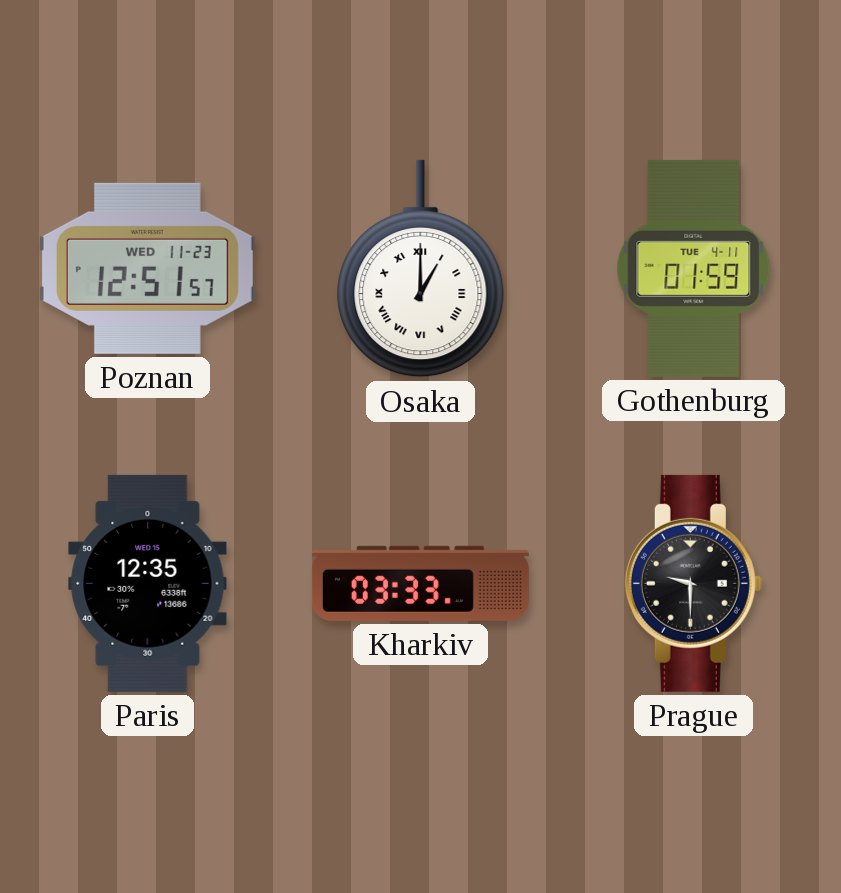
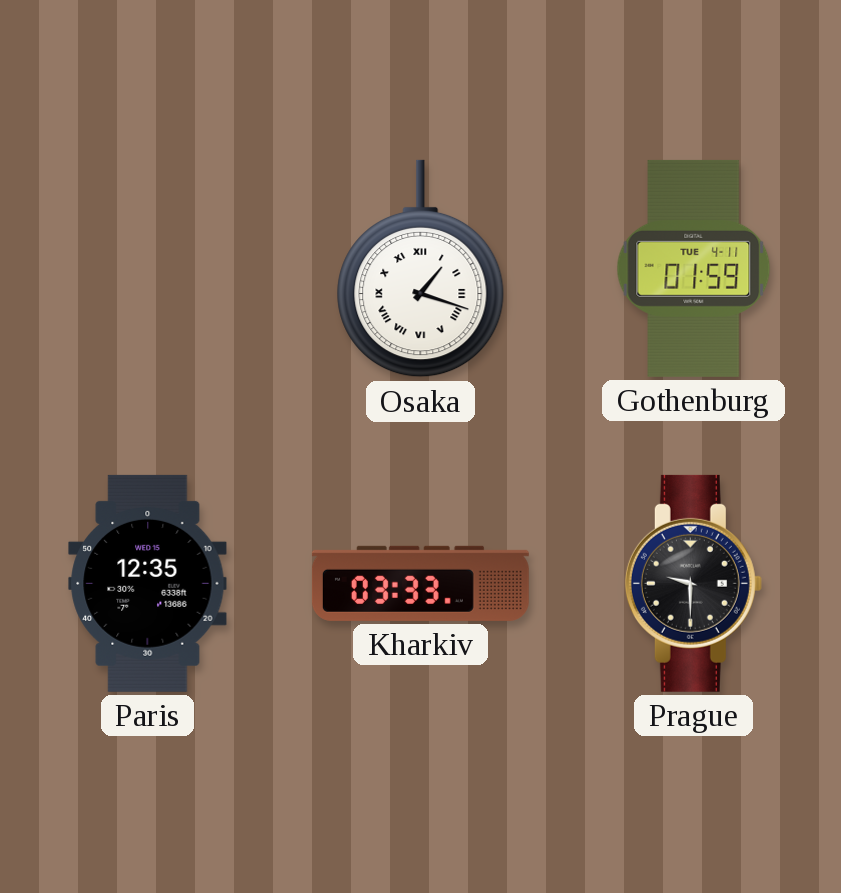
Poznan: 12:51 -> none
Osaka: 1:00 -> 1:18
